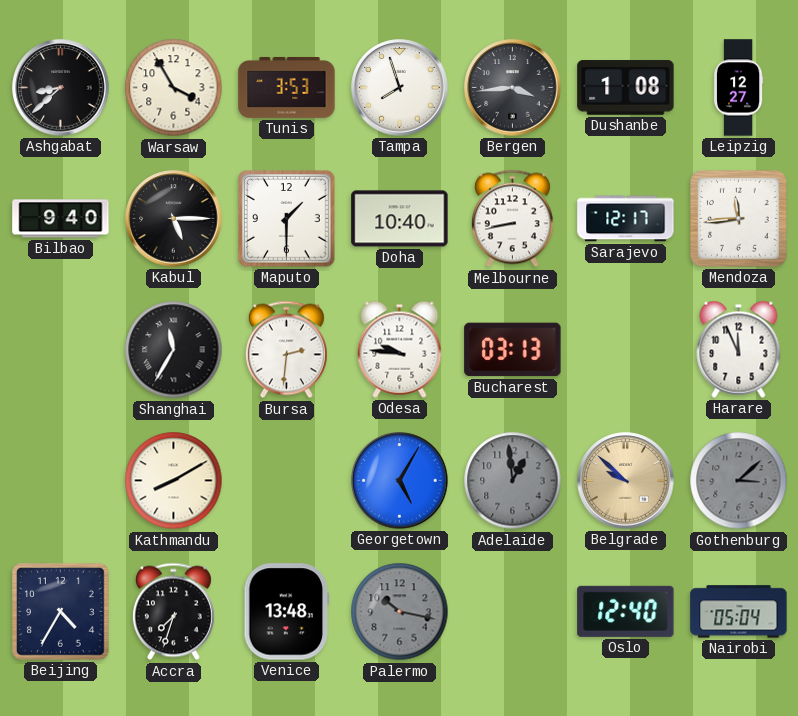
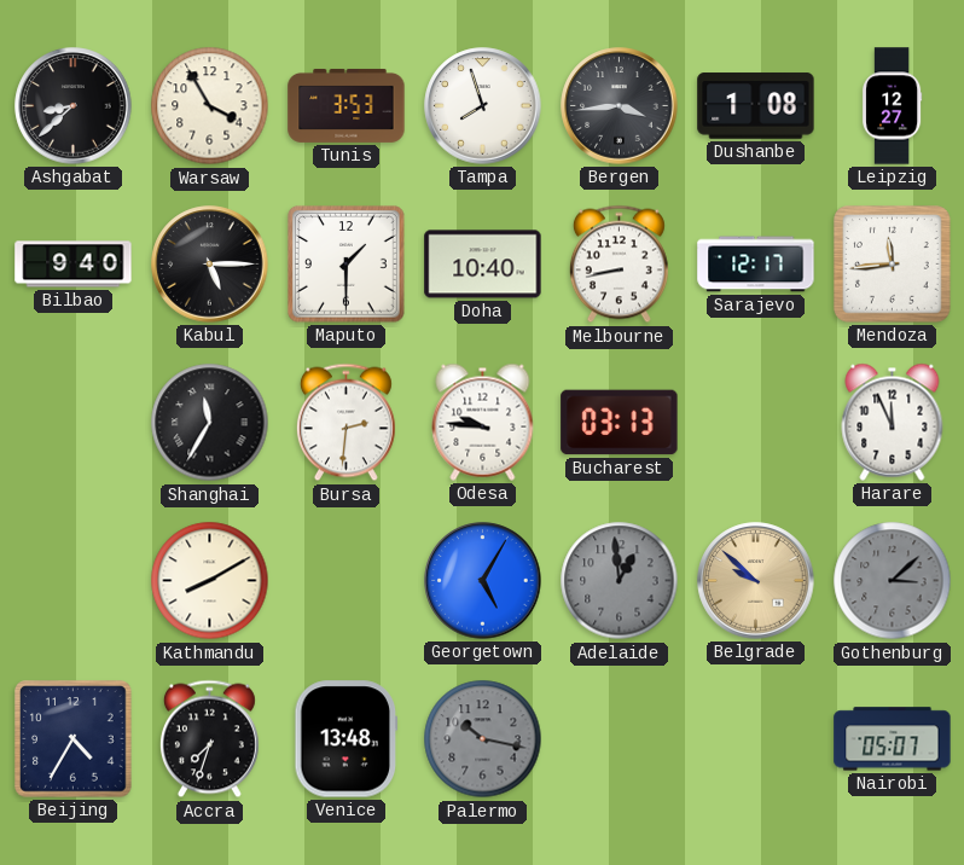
Oslo: 12:40 -> none
Nairobi: 05:04 -> 05:07
